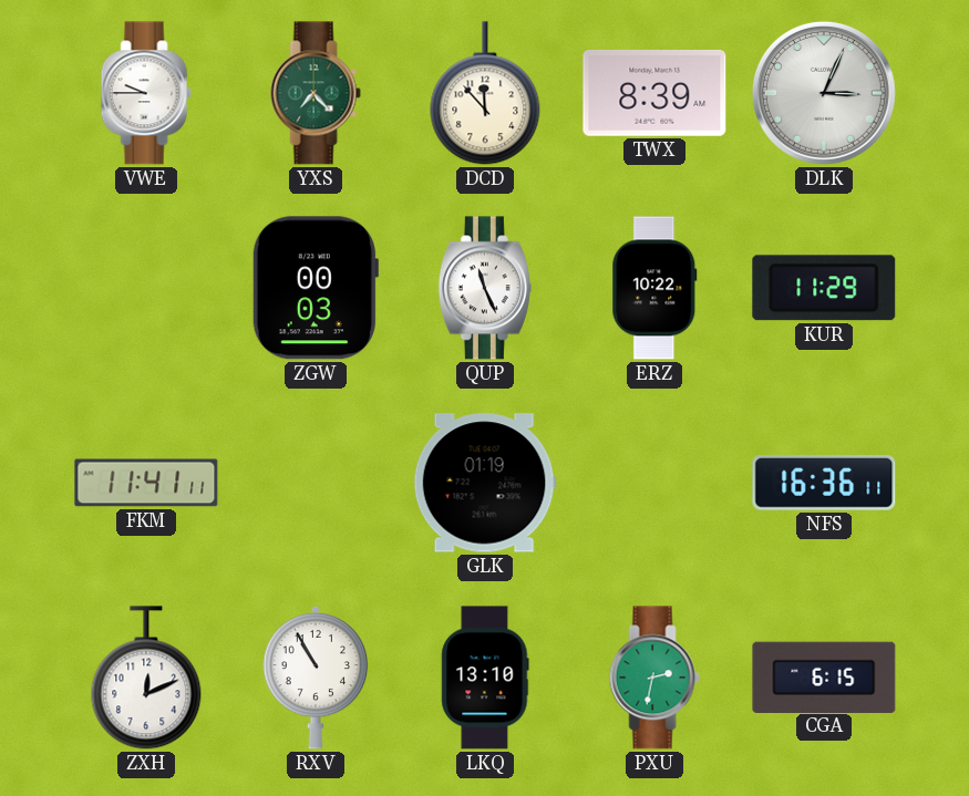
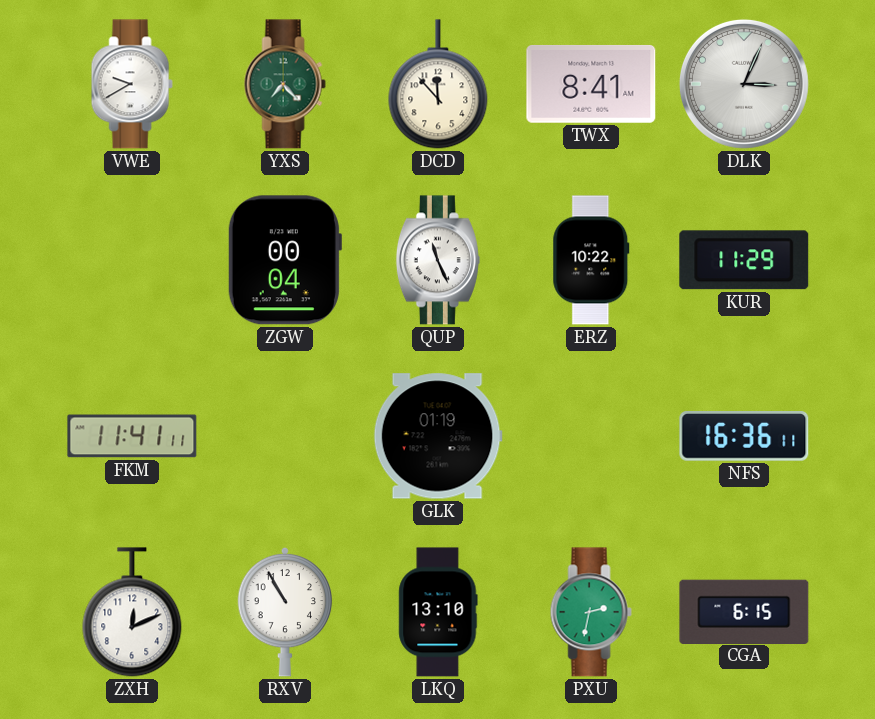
VWE: 9:45 -> 9:40
TWX: 8:39 -> 8:41
ZGW: 00:03 -> 00:04
